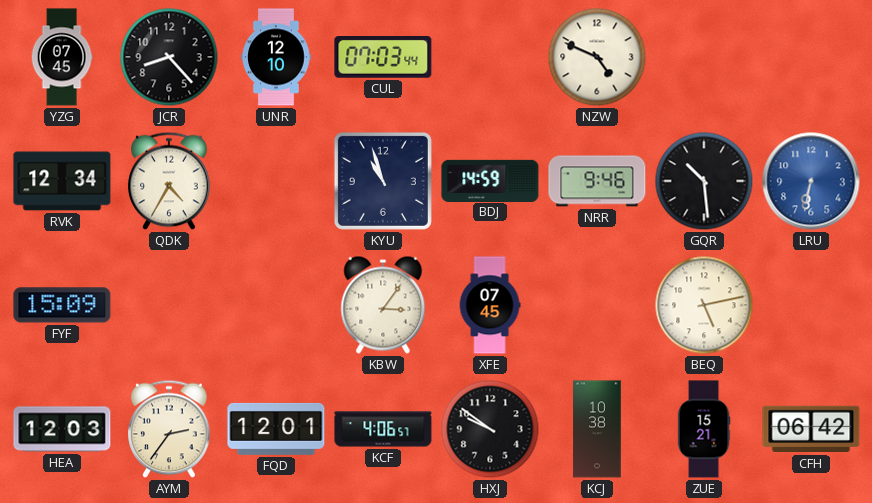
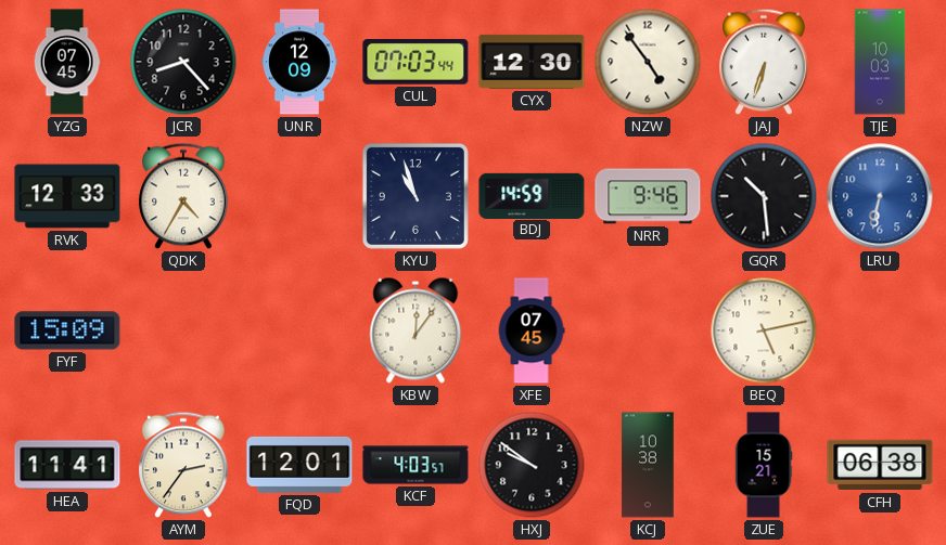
UNR: 12:10 -> 12:09
CYX: none -> 12:30
NZW: 4:49 -> 4:54
JAJ: none -> 6:33
TJE: none -> 10:03
RVK: 12:34 -> 12:33
KBW: 3:06 -> 12:06
HEA: 12:03 -> 11:41
KCF: 4:06 -> 4:03
CFH: 06:42 -> 06:38
